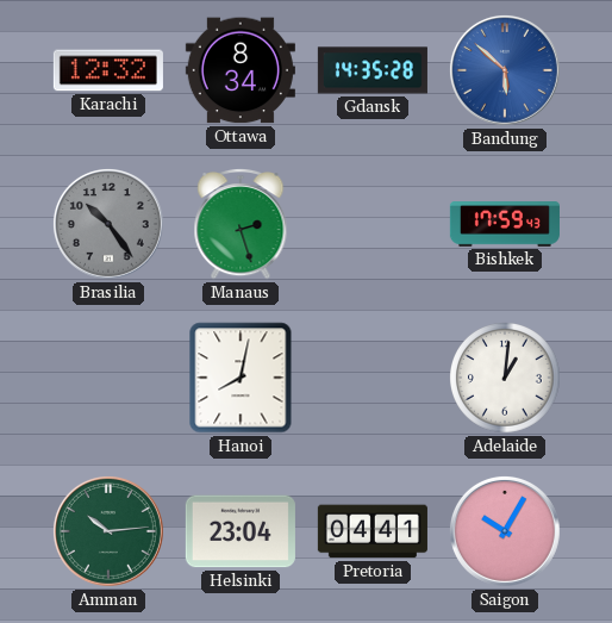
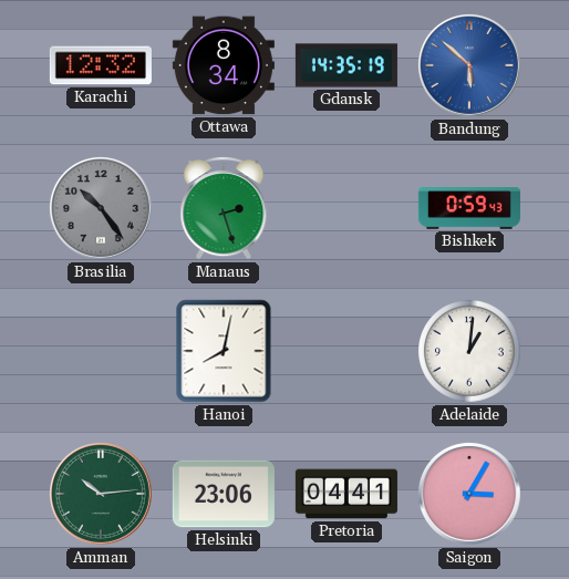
Gdansk: 14:35:28 -> 14:35:19
Bishkek: 17:59 -> 0:59
Helsinki: 23:04 -> 23:06
Saigon: 10:05 -> 3:05
